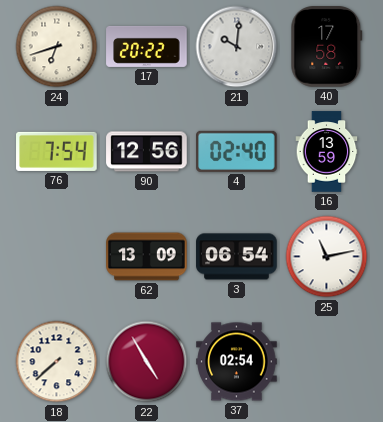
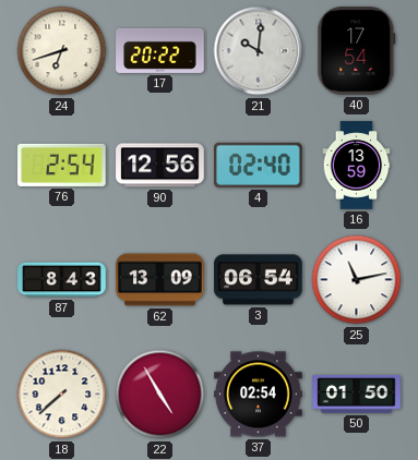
40: 17:58 -> 17:54
76: 7:54 -> 2:54
87: none -> 8:43
50: none -> 01:50
